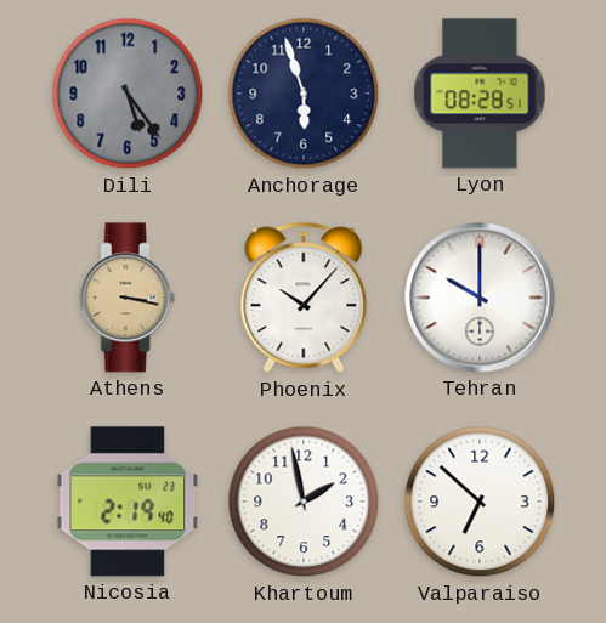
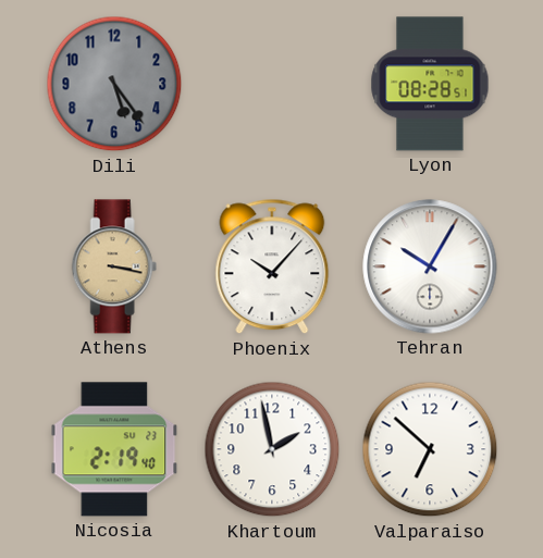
Anchorage: 5:57 -> none
Tehran: 10:00 -> 10:05
